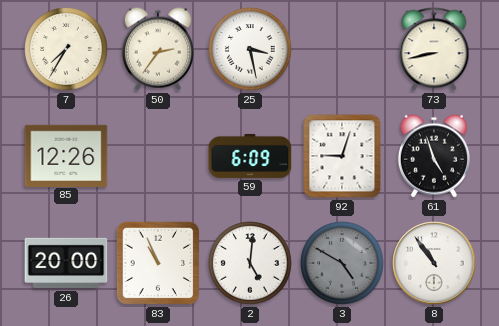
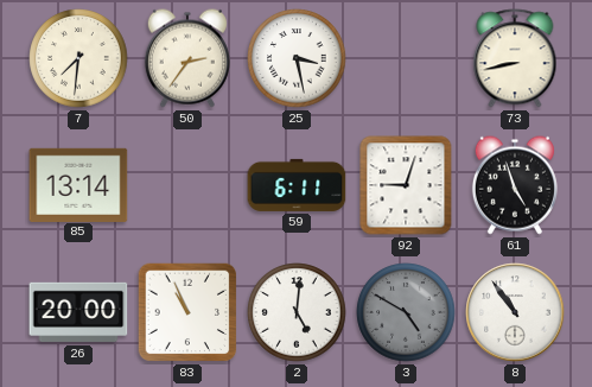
7: 7:35 -> 7:31
85: 12:26 -> 13:14
59: 6:09 -> 6:11
